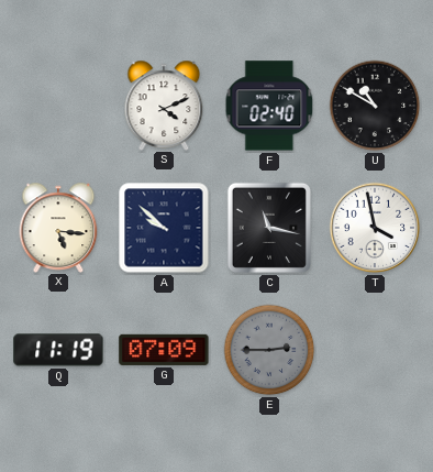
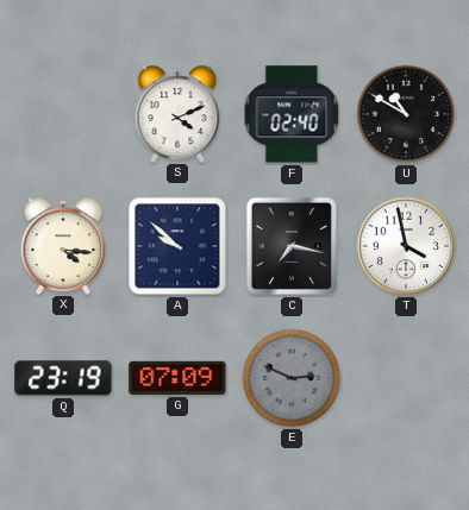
X: 5:16 -> 4:16
C: 11:17 -> 7:17
Q: 11:19 -> 23:19
E: 2:45 -> 2:49
